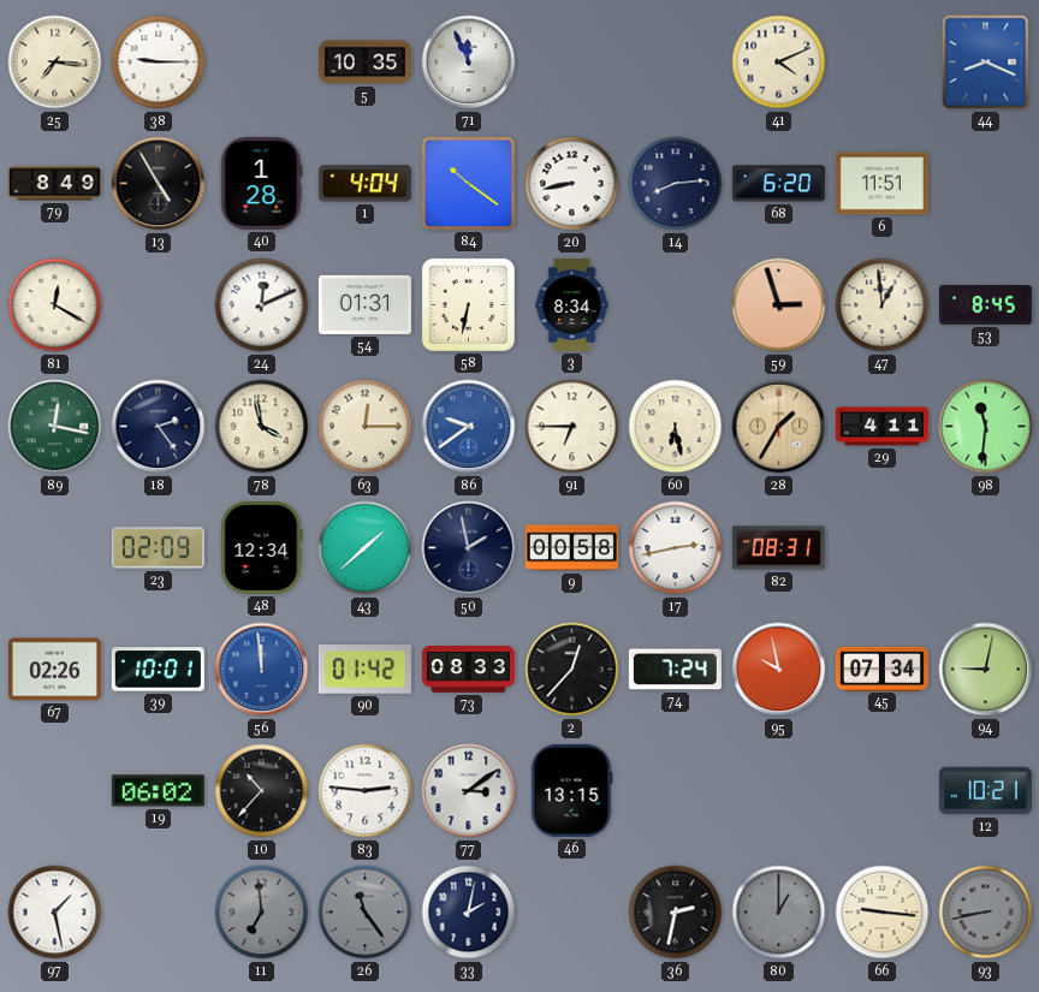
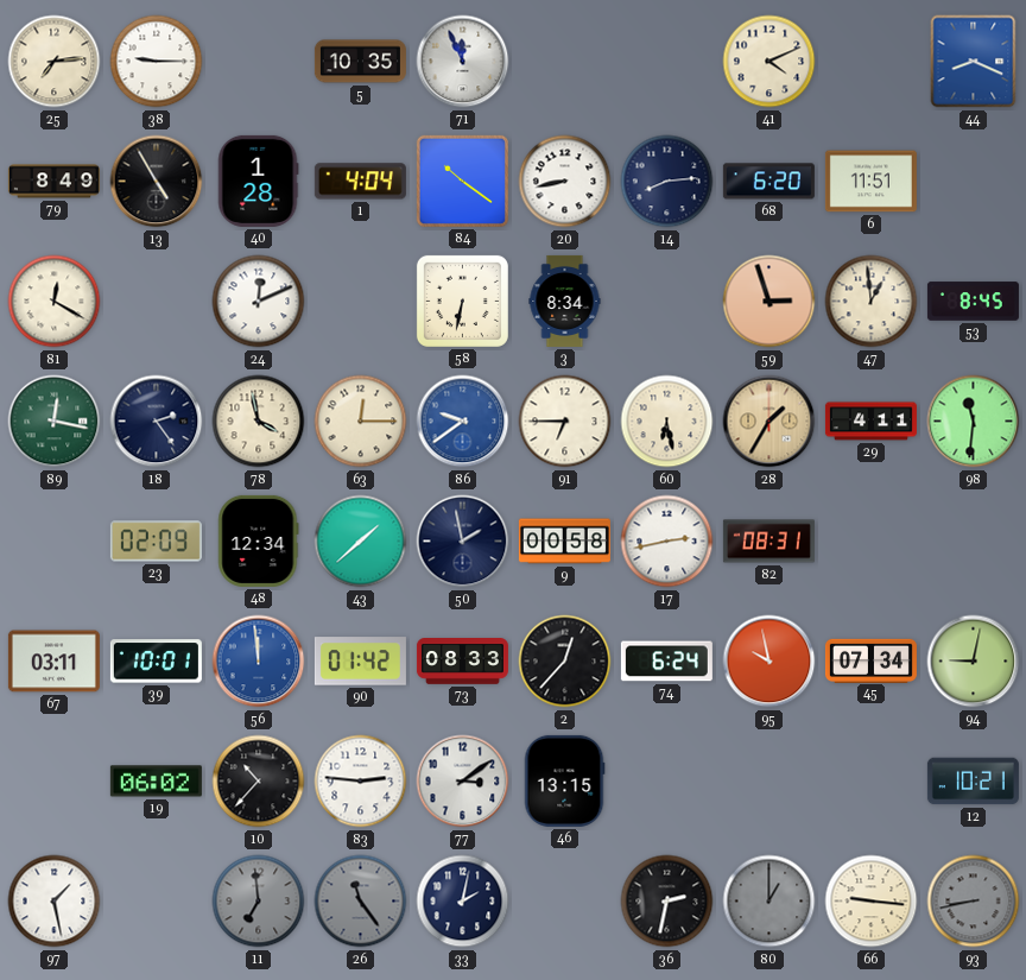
25: 7:16 -> 7:14
54: 01:31 -> none
67: 02:26 -> 03:11
74: 7:24 -> 6:24
